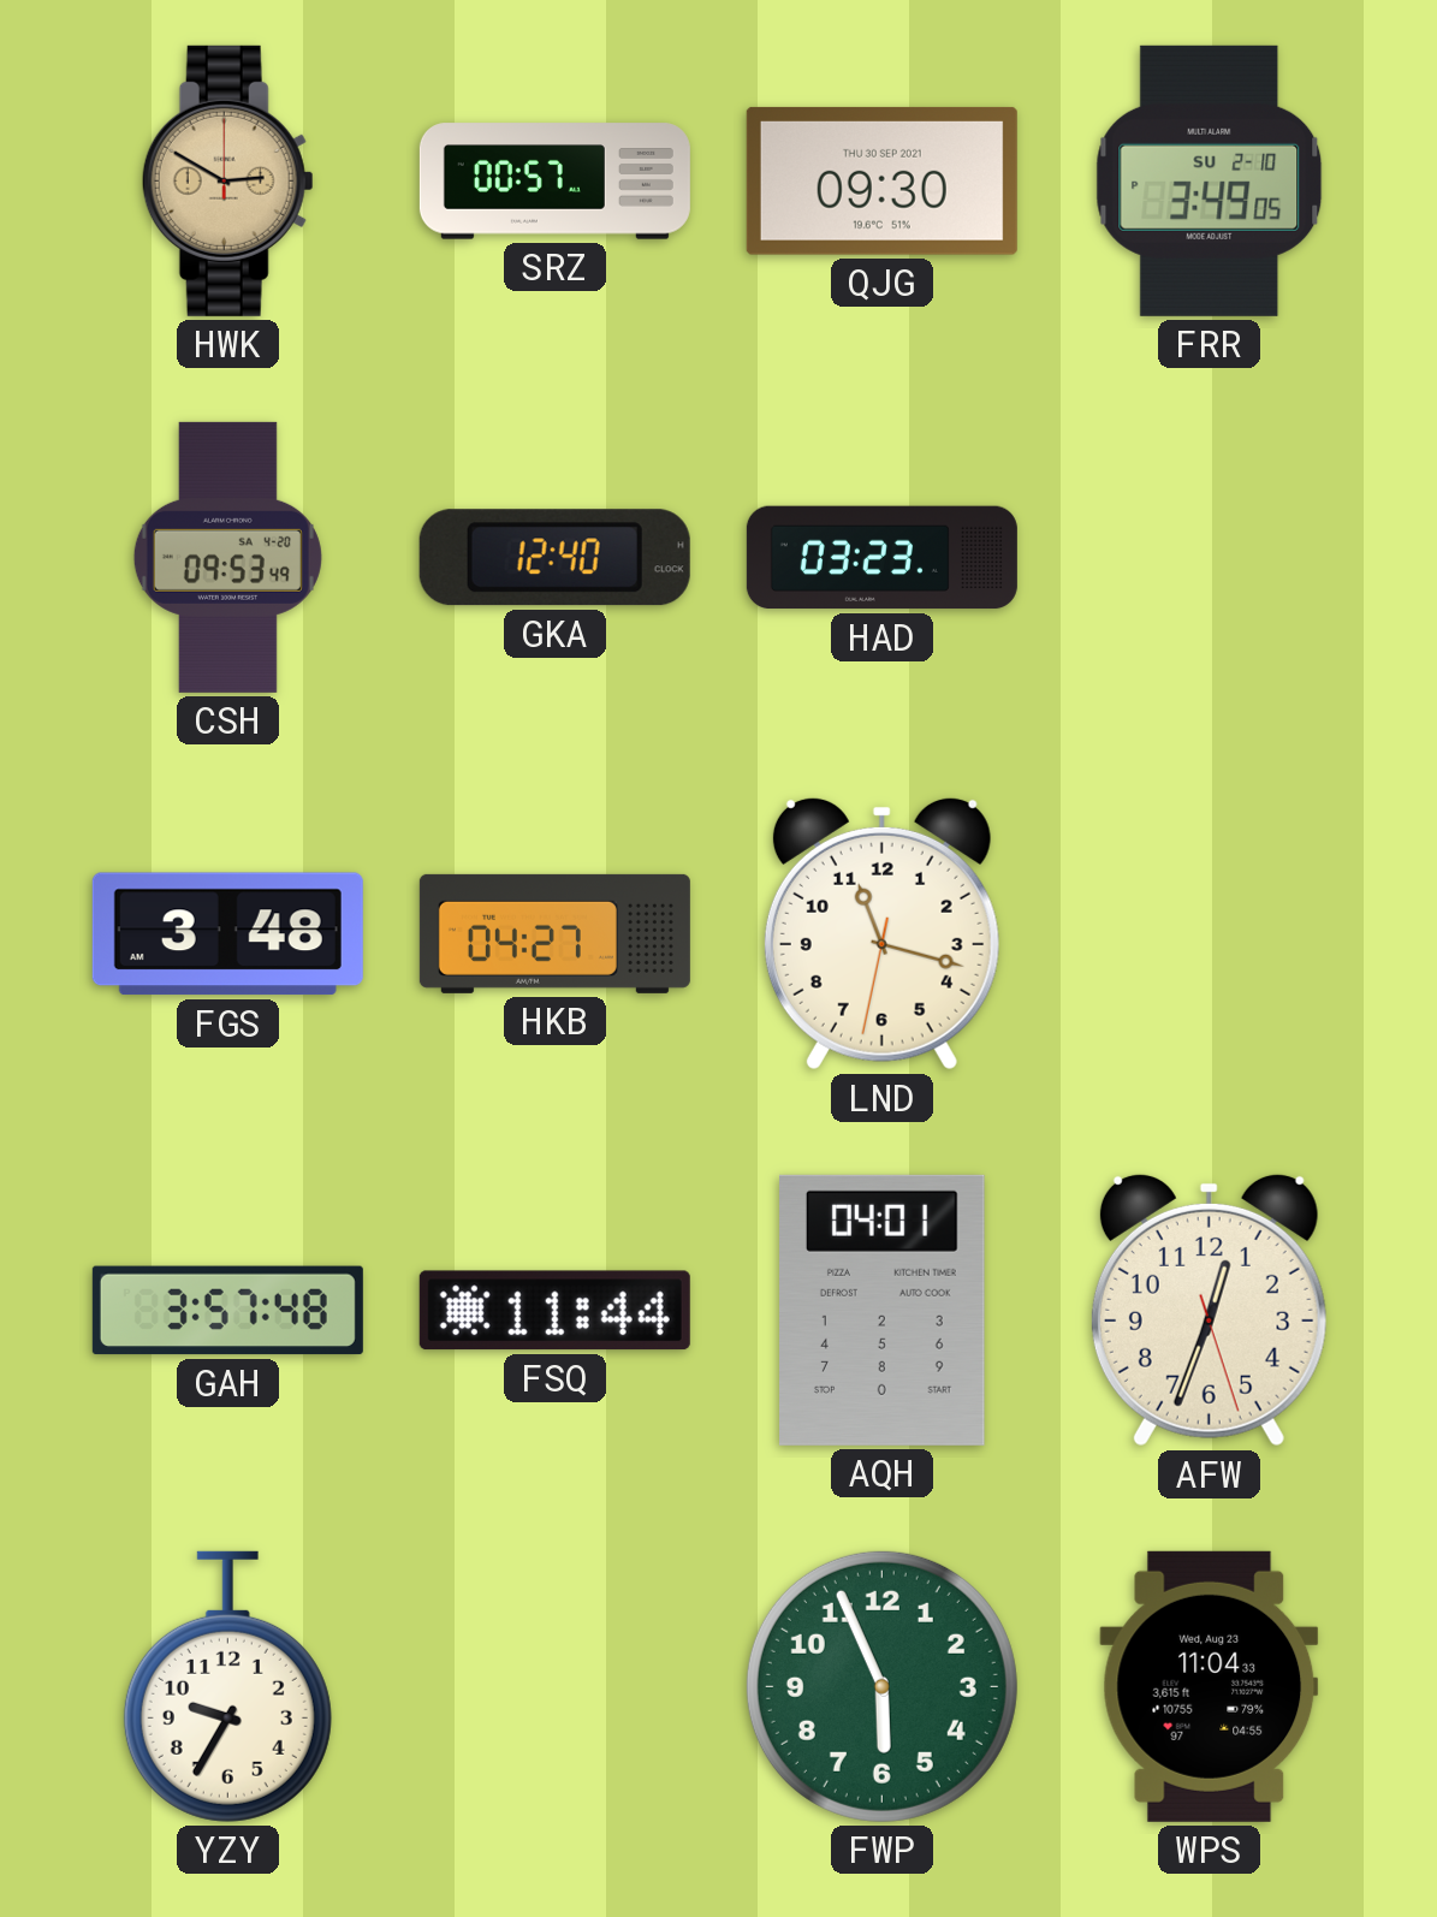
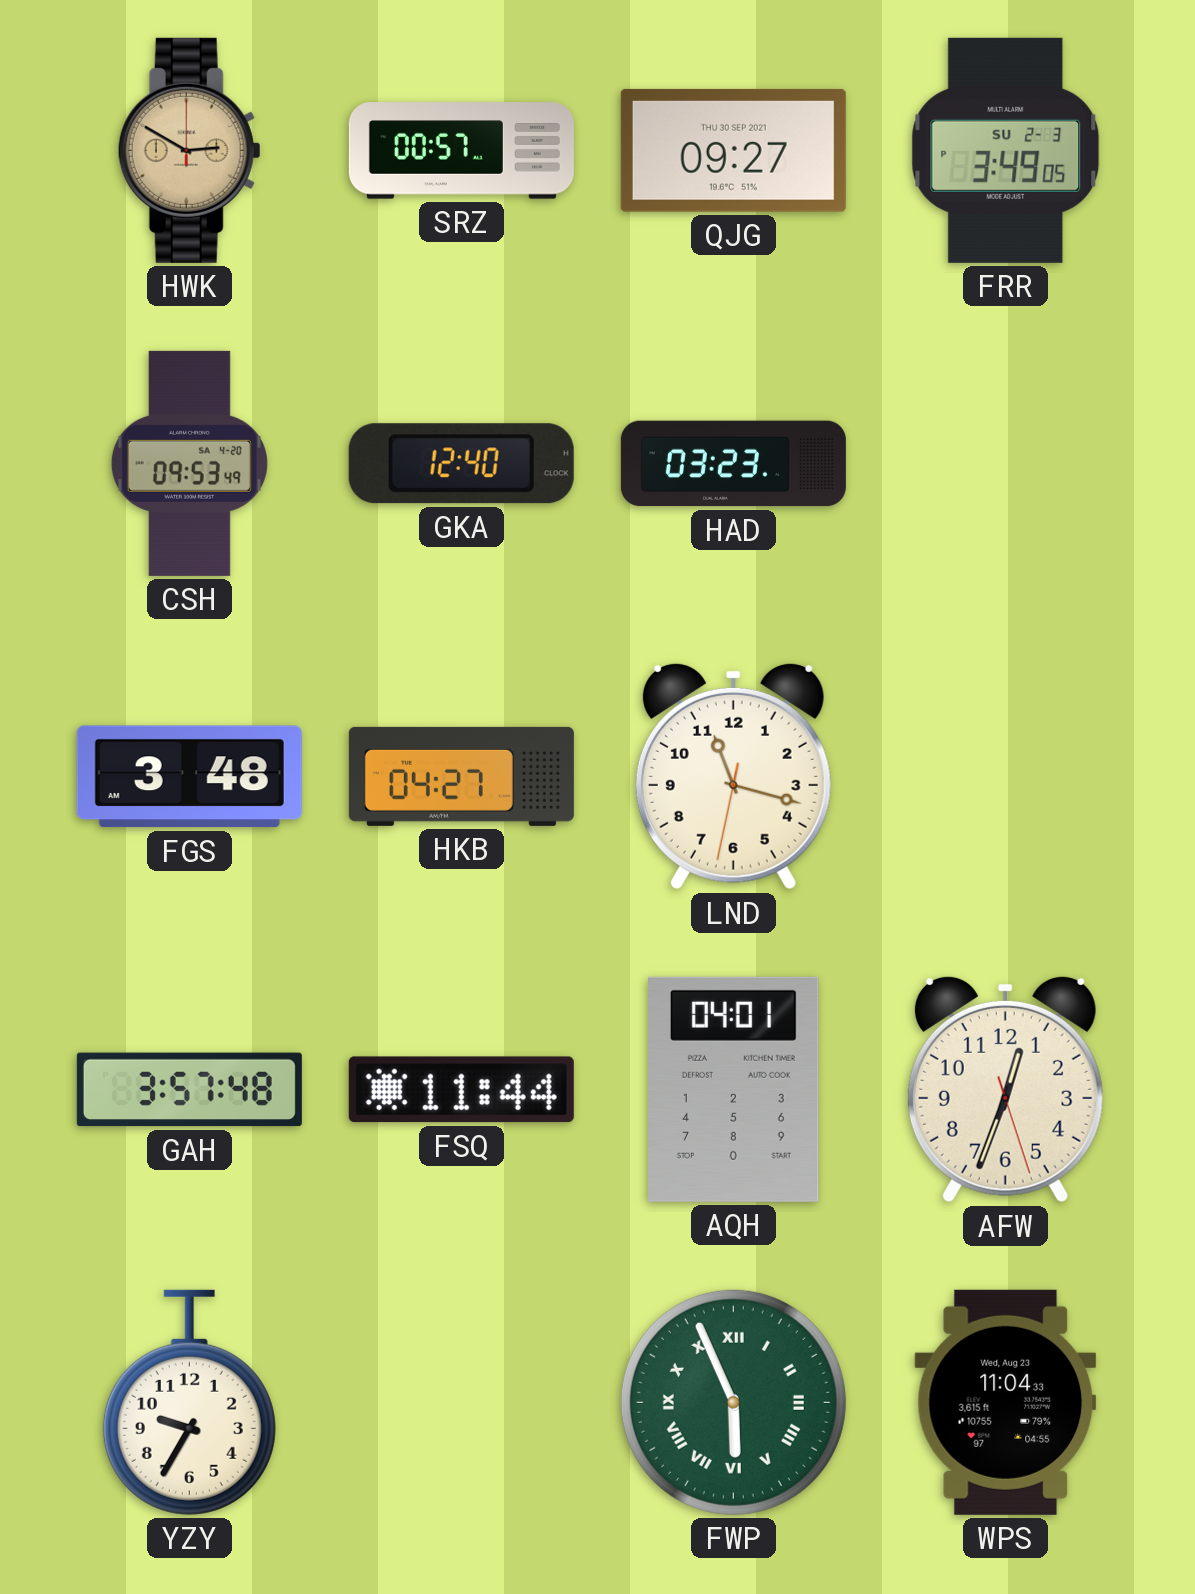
QJG: 09:30 -> 09:27
FRR date: SU 2-10 -> SU 2-3
FWP numerals: Arabic -> Roman
